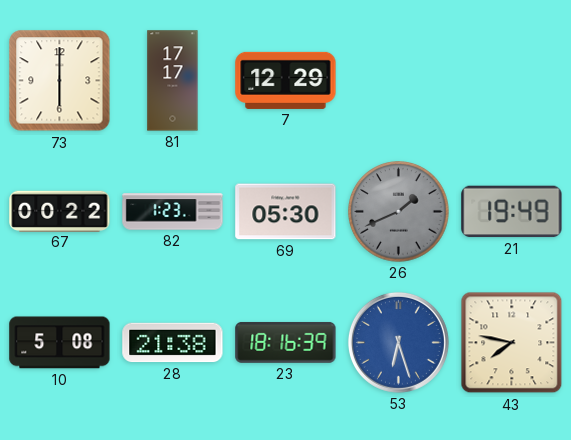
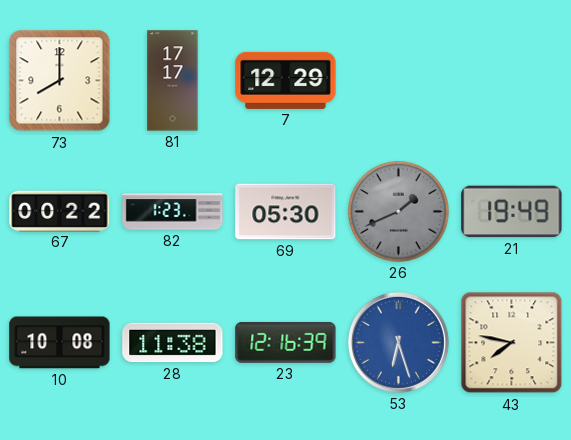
73: 6:00 -> 8:00
10: 5:08 -> 10:08
28: 21:38 -> 11:38
23: 18:16 -> 12:16
